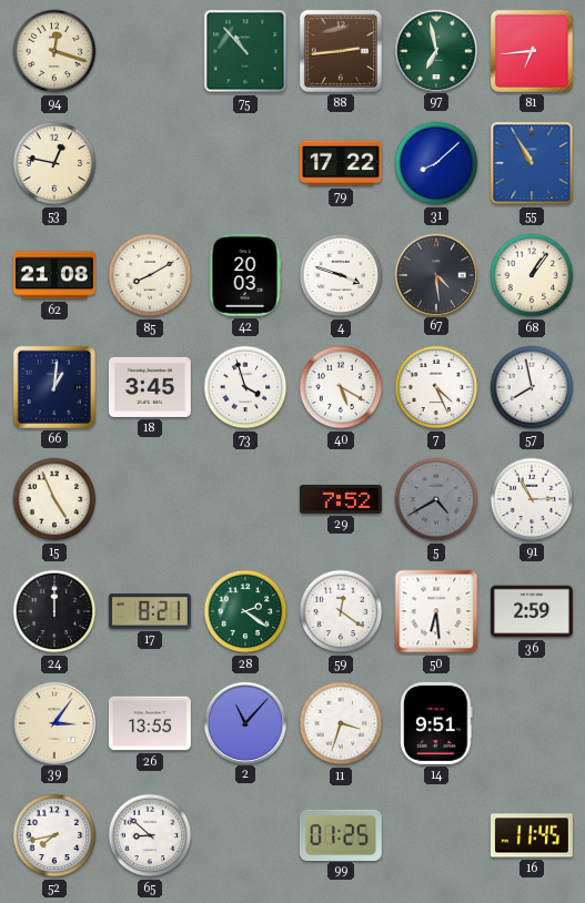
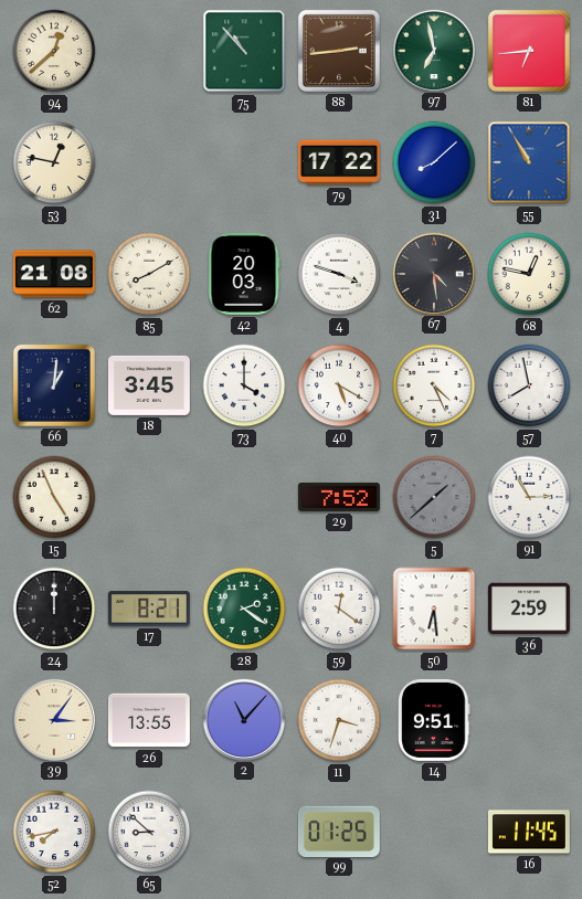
94: 12:18 -> 12:38
68: 1:06 -> 12:47
73: 3:57 -> 4:00
5: 4:40 -> 1:38
